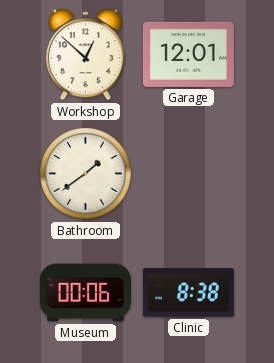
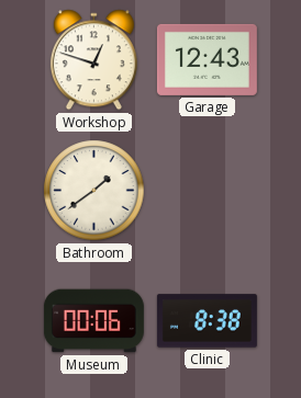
Workshop: 12:52 -> 12:48
Garage: 12:01 -> 12:43
